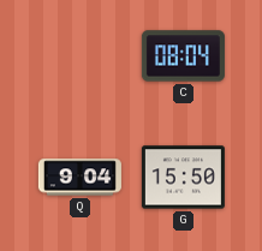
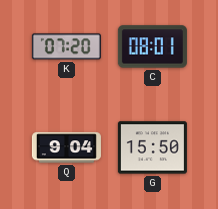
K: none -> 07:20
C: 08:04 -> 08:01
